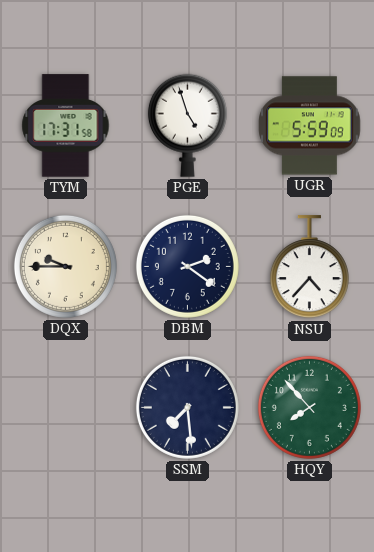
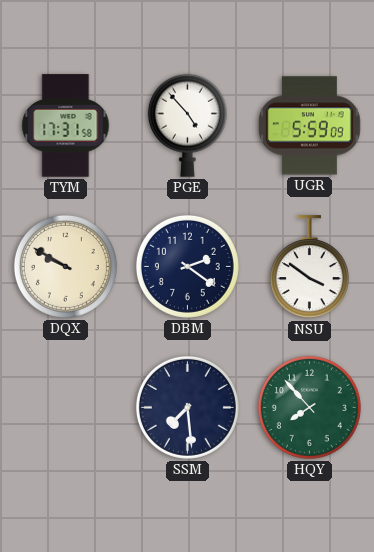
PGE: 4:57 -> 4:53
DQX: 9:45 -> 9:50
NSU: 4:37 -> 3:51
